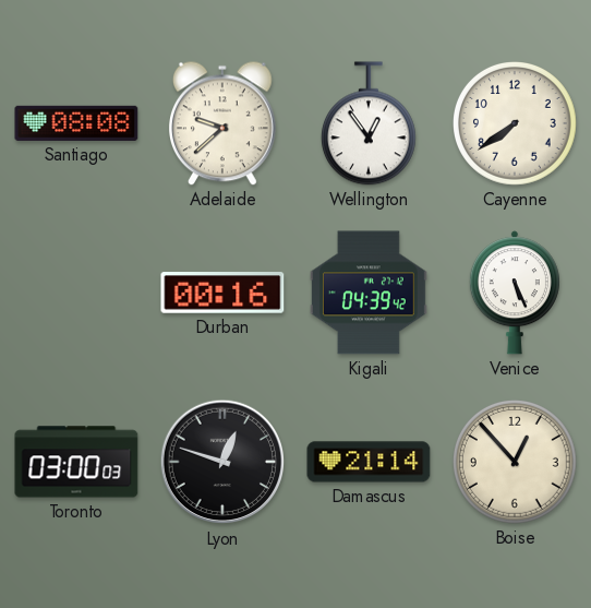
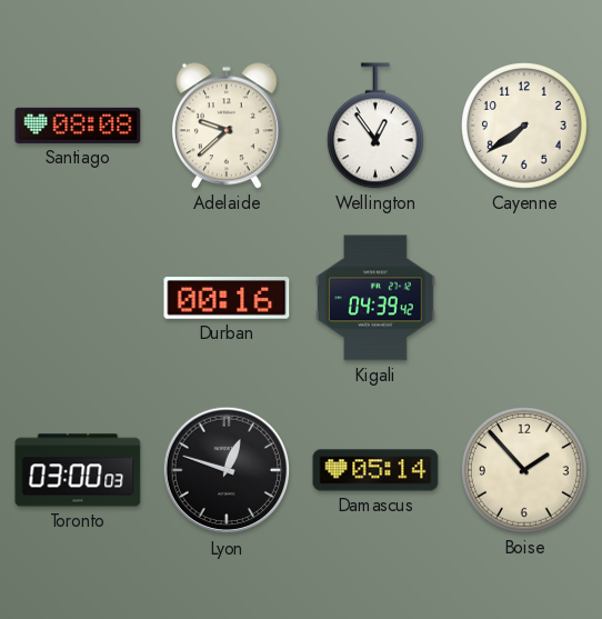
Venice: 5:26 -> none
Damascus: 21:14 -> 05:14
Boise: 12:53 -> 1:53
